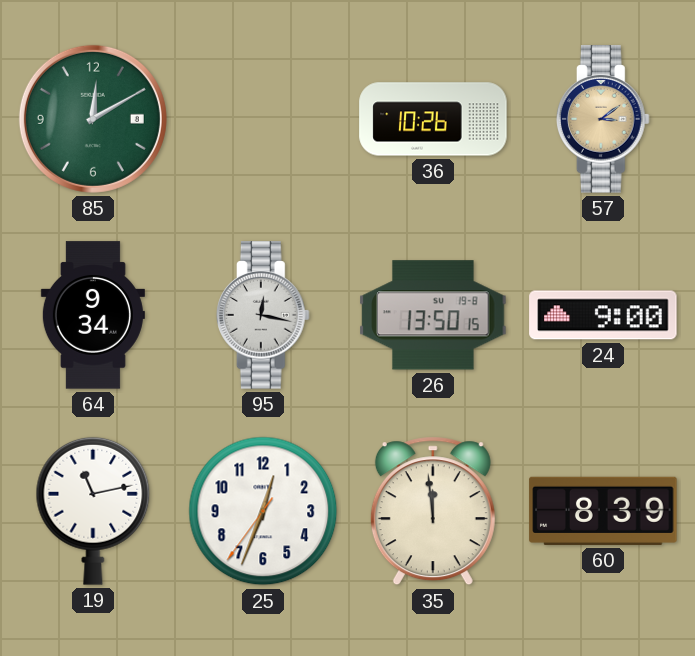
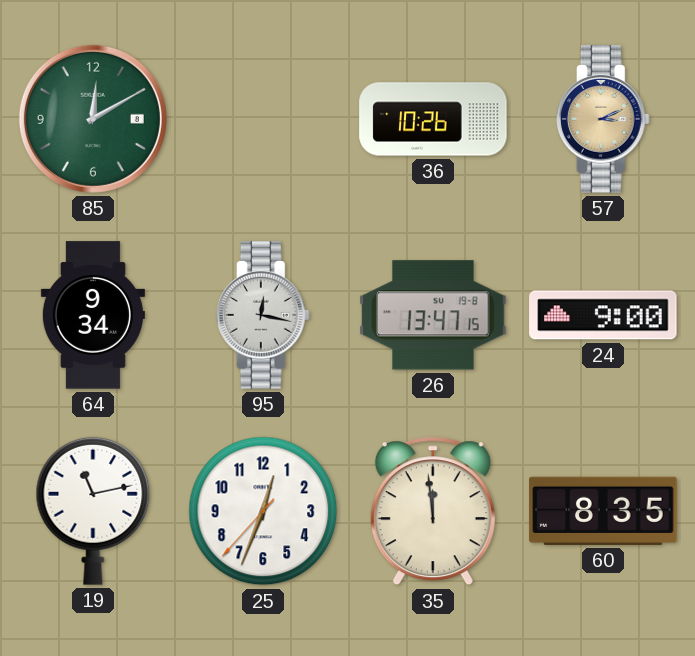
57: 3:09 -> 3:11
26: 13:50 -> 13:47
25: 12:33:36 -> 12:33:37
60: 8:39 -> 8:35
